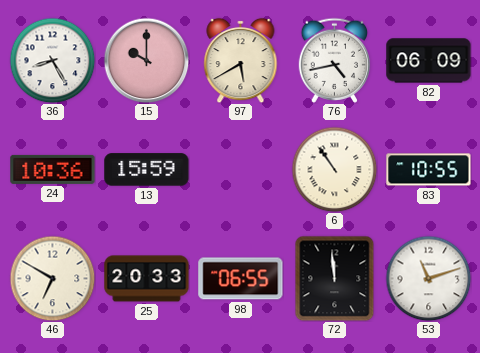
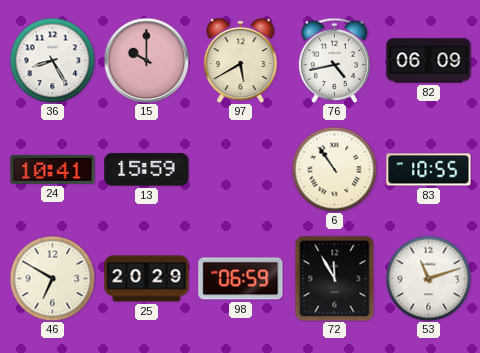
24: 10:36 -> 10:41
25: 20:33 -> 20:29
98: 06:55 -> 06:59
72: 11:59 -> 11:55
